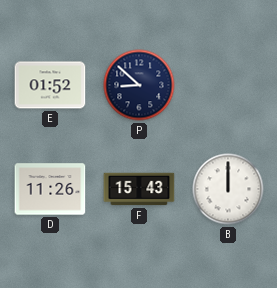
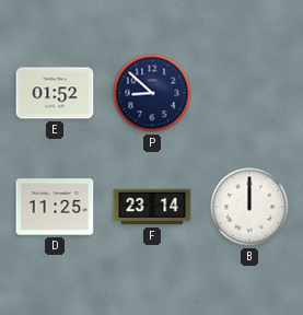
D: 11:26 -> 11:25
F: 15:43 -> 23:14
